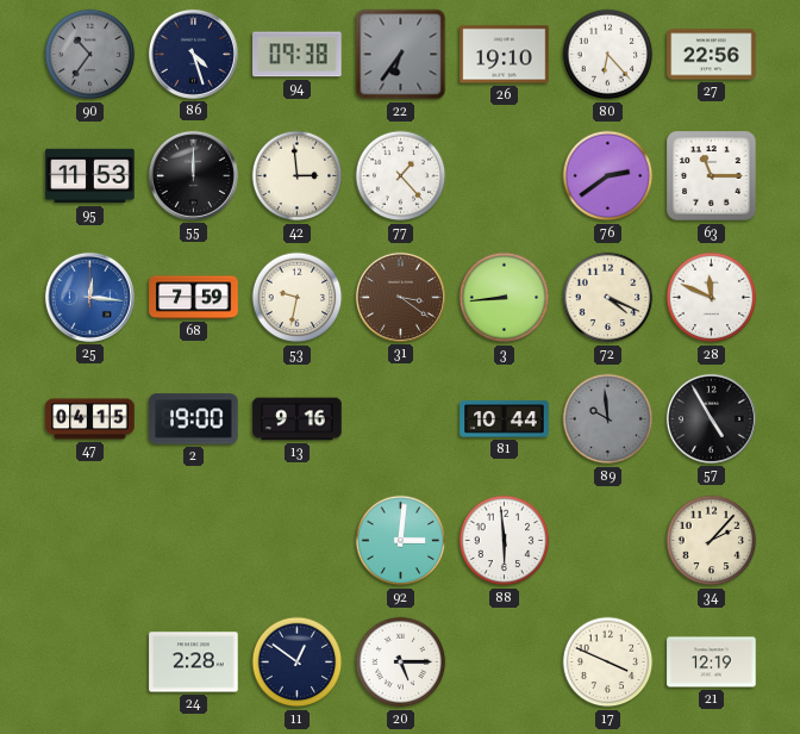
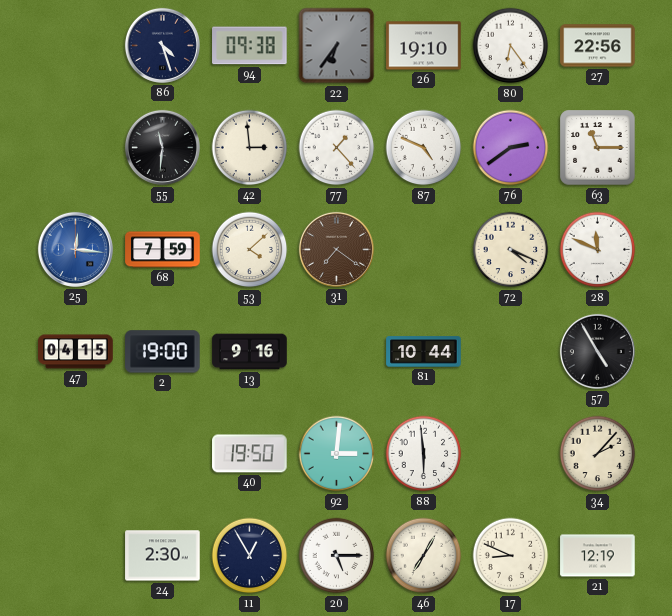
90: 10:36 -> none
80: 6:23 -> 6:24
95: 11:53 -> none
55: 12:00 -> 11:31
87: none -> 4:49
53: 9:32 -> 4:08
31: 3:21 -> 7:21
3: 8:44 -> none
89: 9:59 -> none
40: none -> 19:50
24: 2:28 -> 2:30
11: 12:51 -> 12:55
46: none -> 7:05
17: 3:49 -> 8:49
